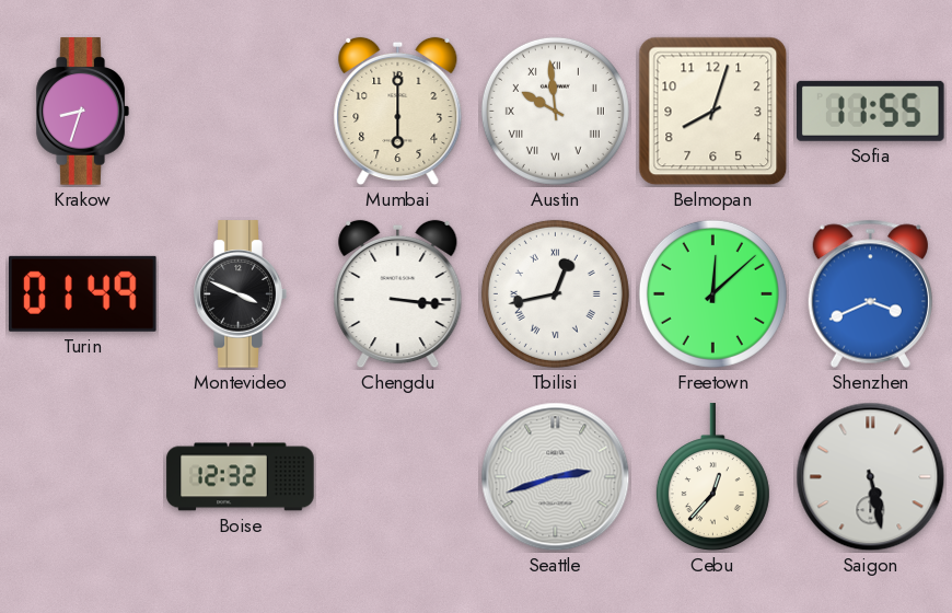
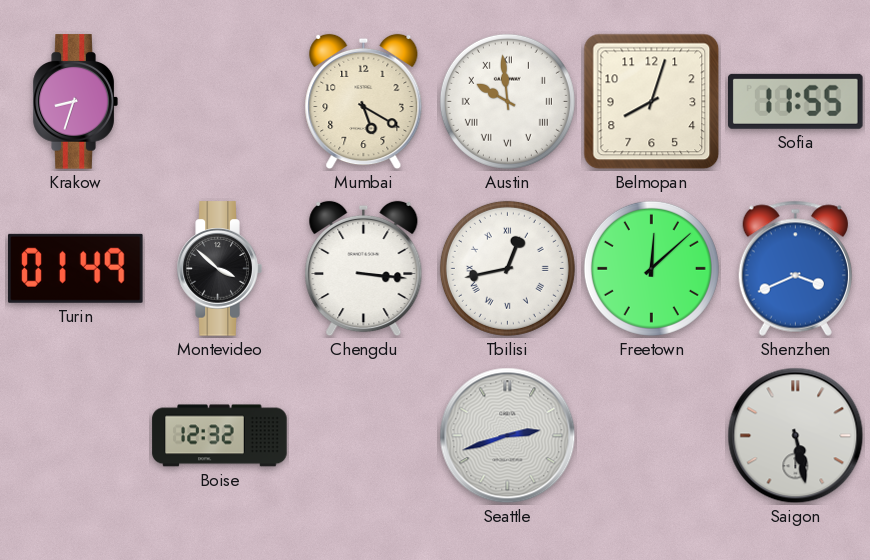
Mumbai: 6:00 -> 5:20
Montevideo: 3:49 -> 3:52
Cebu: 12:37 -> none
